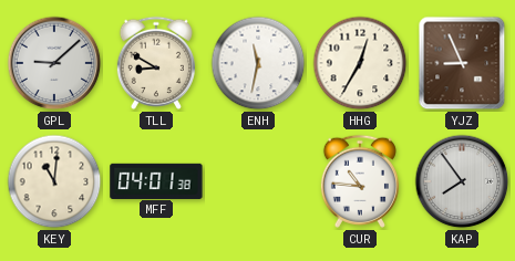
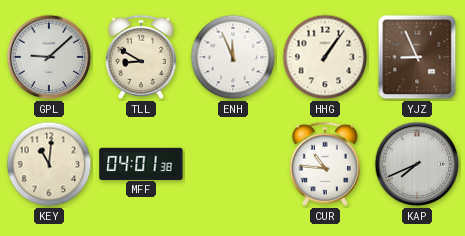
ENH: 11:32 -> 11:56
HHG: 12:35 -> 1:06
KAP: 7:54 -> 7:41
